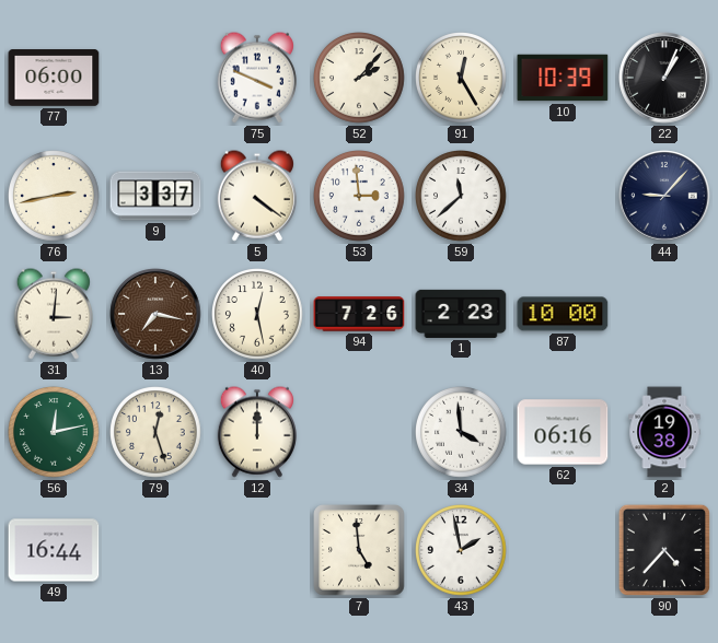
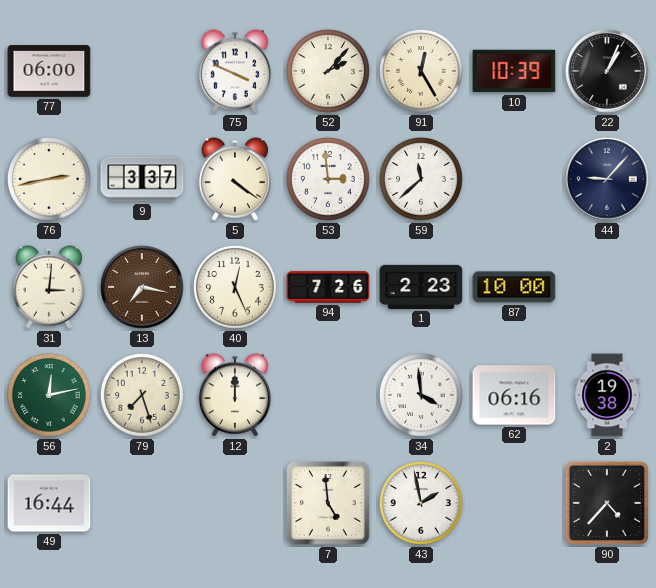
40: 12:28 -> 12:26
79: 12:27 -> 7:27
